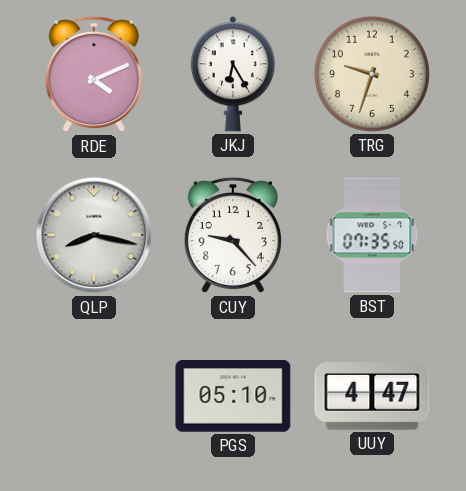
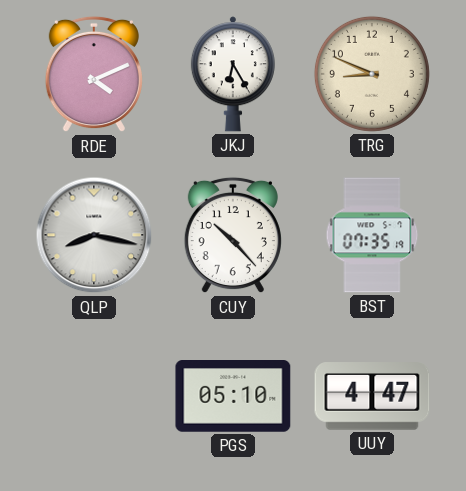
TRG: 9:33 -> 8:49
CUY: 9:23 -> 10:23
BST: 07:35:50 -> 07:35:19
